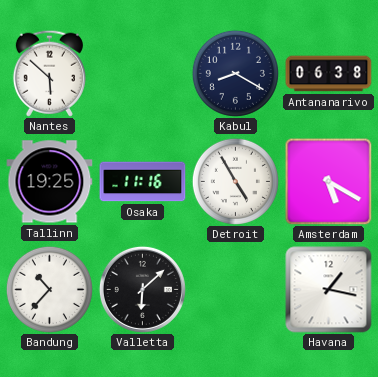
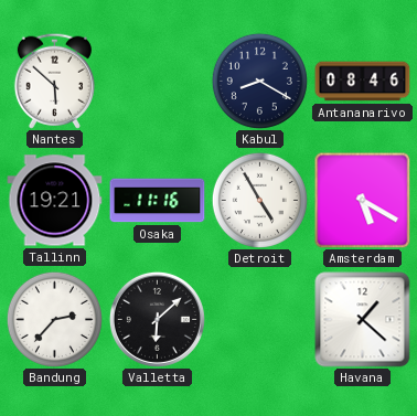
Antananarivo: 06:38 -> 08:46
Tallinn: 19:25 -> 19:21
Bandung: 10:37 -> 2:37
Havana: 1:17 -> 1:22
